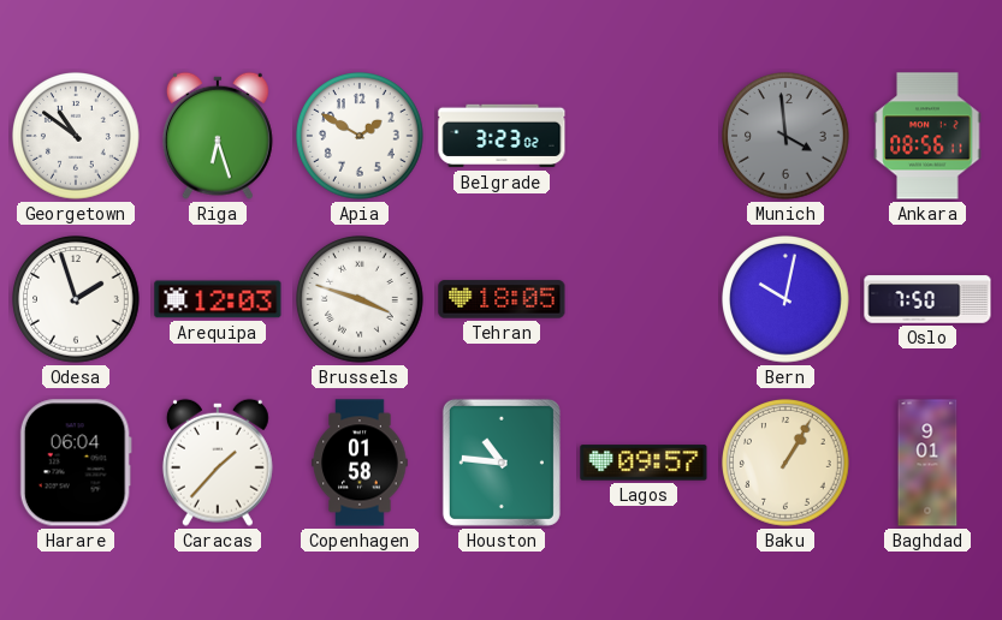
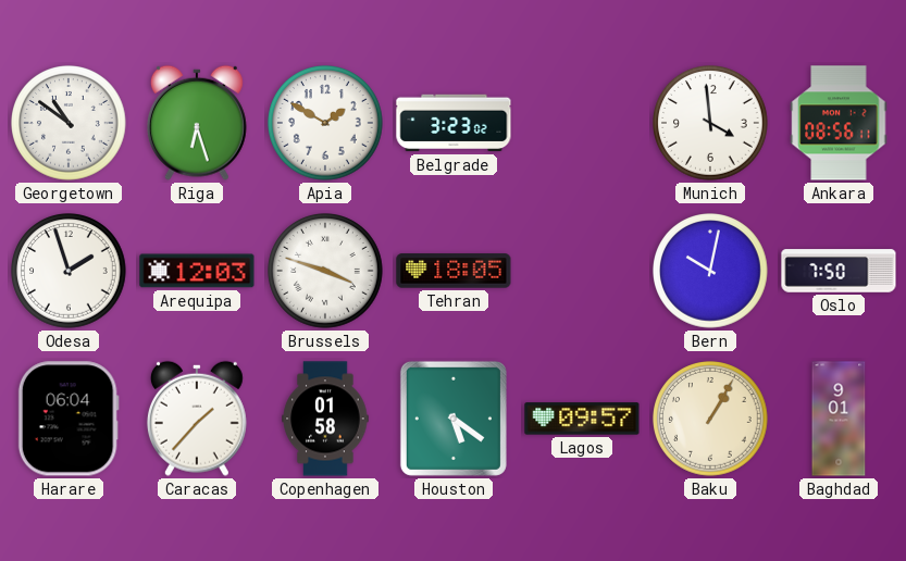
Munich dial: grey -> white
Houston: 10:46 -> 5:21
